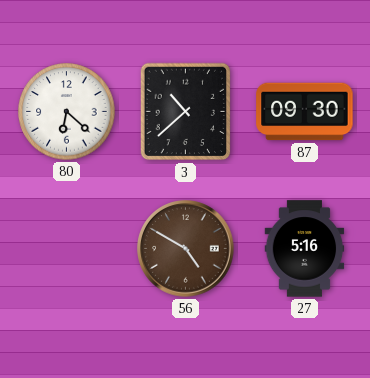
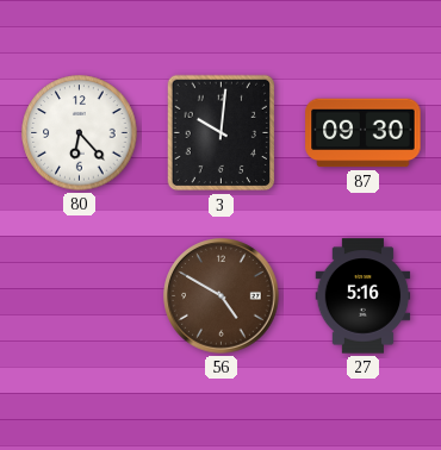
80: 6:22 -> 6:23
3: 10:38 -> 10:01
